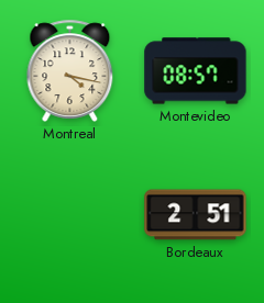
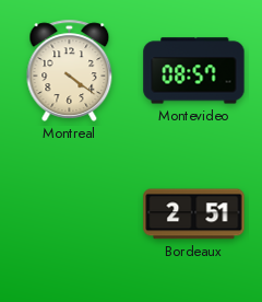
Montreal: 4:17 -> 4:21
